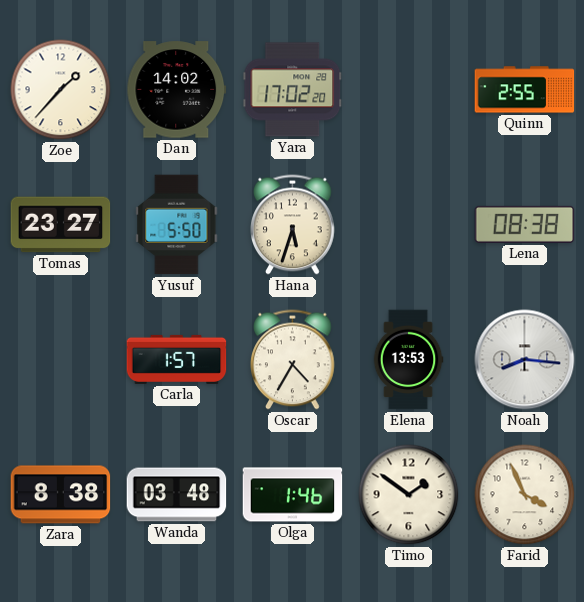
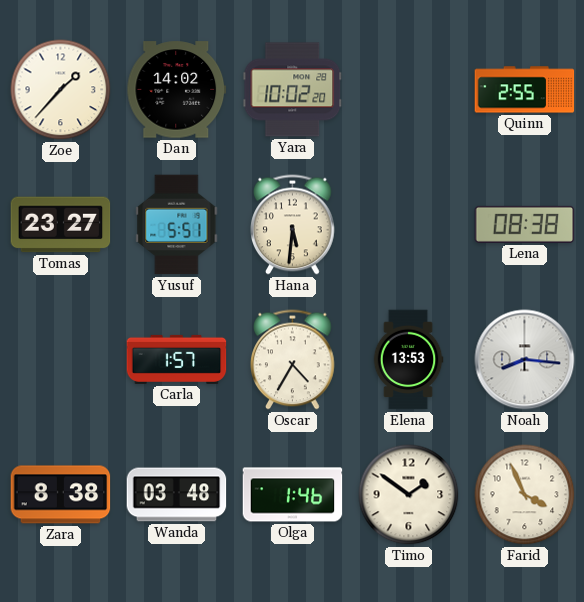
Yara: 17:02 -> 10:02
Yusuf: 5:50 -> 5:51
Hana: 5:33 -> 5:31
